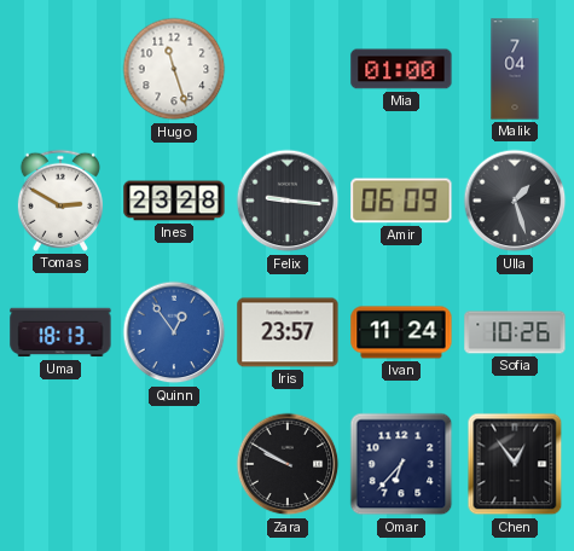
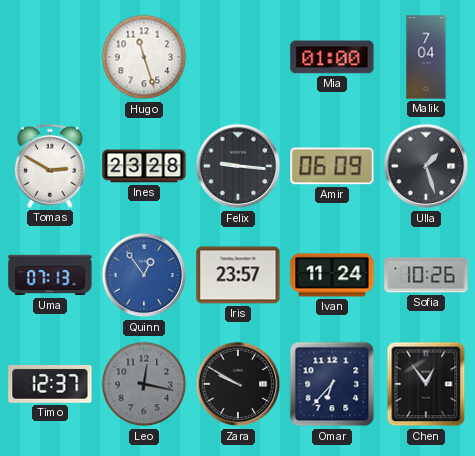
Uma: 18:13 -> 07:13
Timo: none -> 12:37
Leo: none -> 12:17
